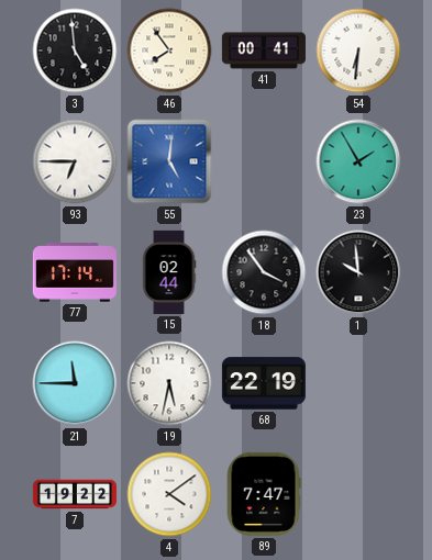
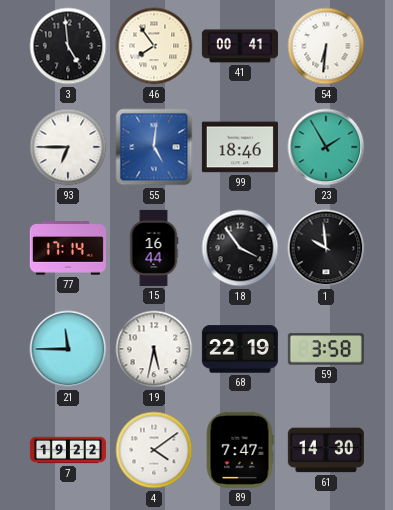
99: none -> 18:46
15: 02:44 -> 16:44
59: none -> 3:58
61: none -> 14:30
